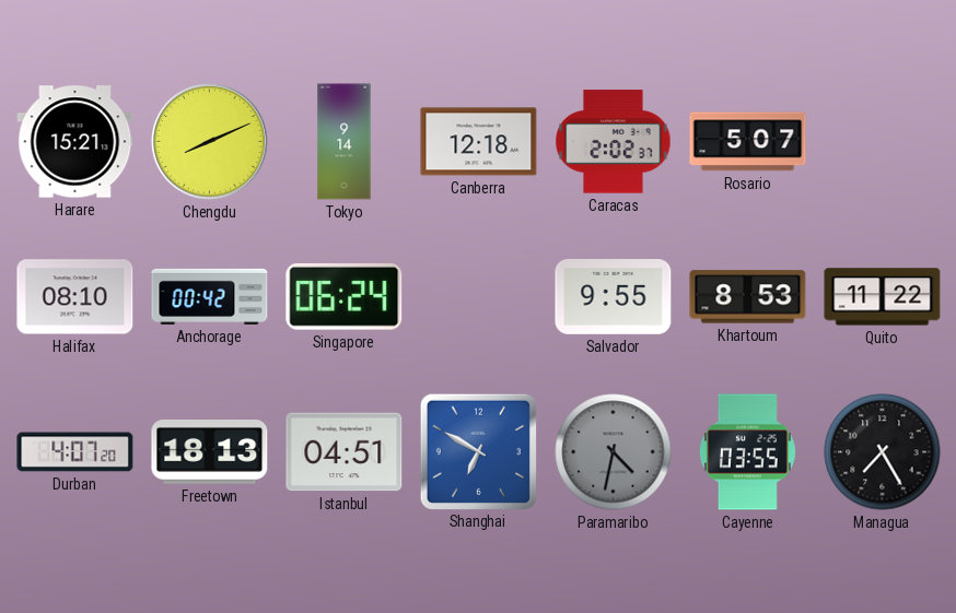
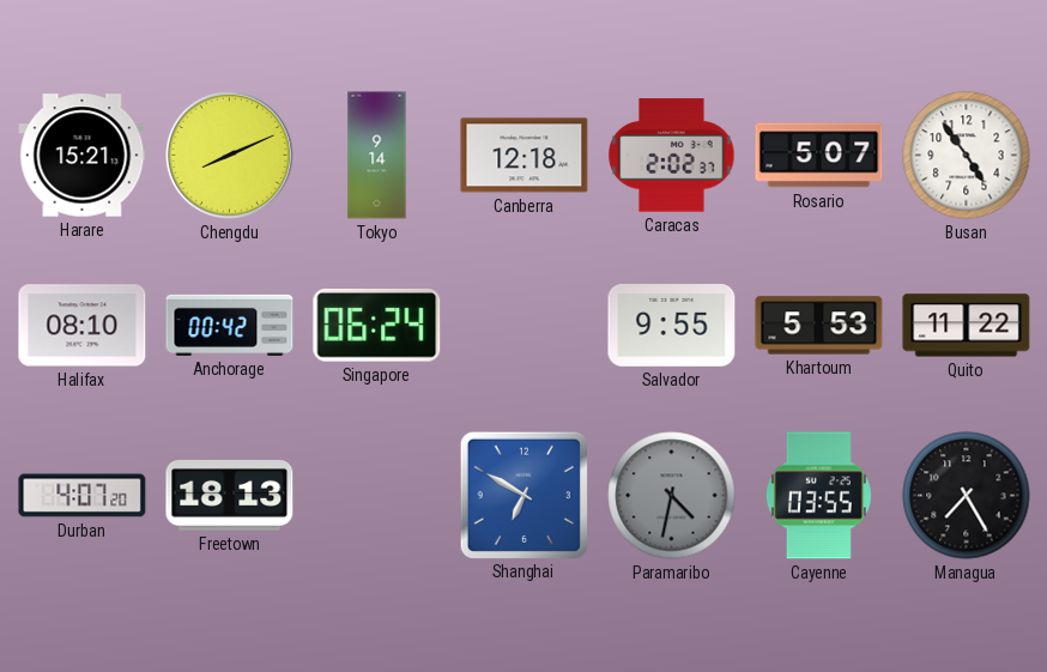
Busan: none -> 4:54
Khartoum: 8:53 -> 5:53
Istanbul: 04:51 -> none
